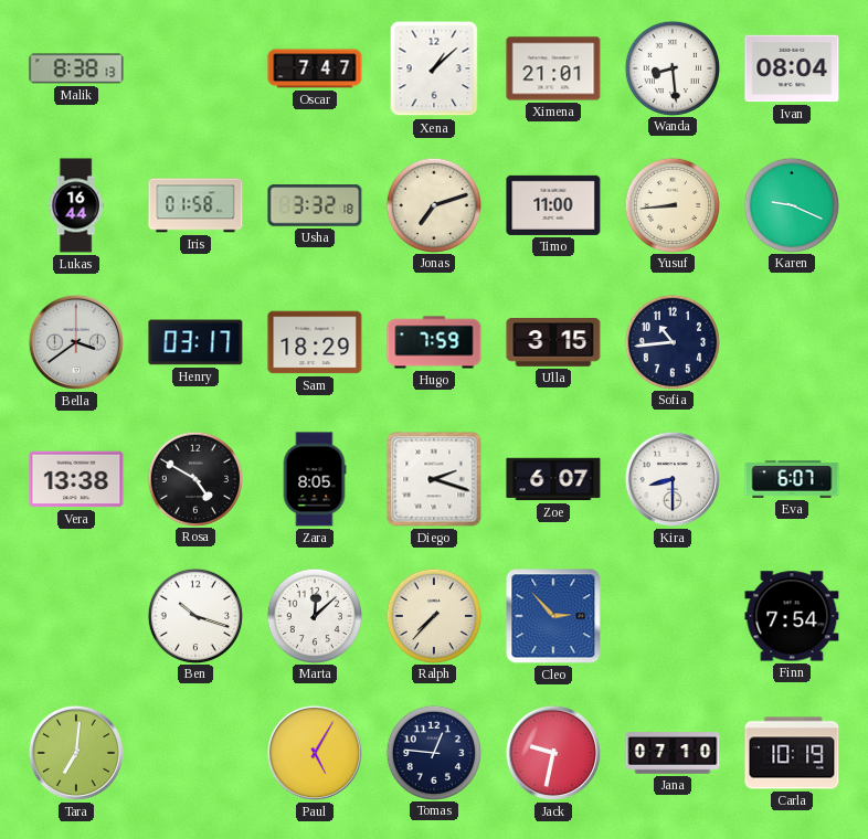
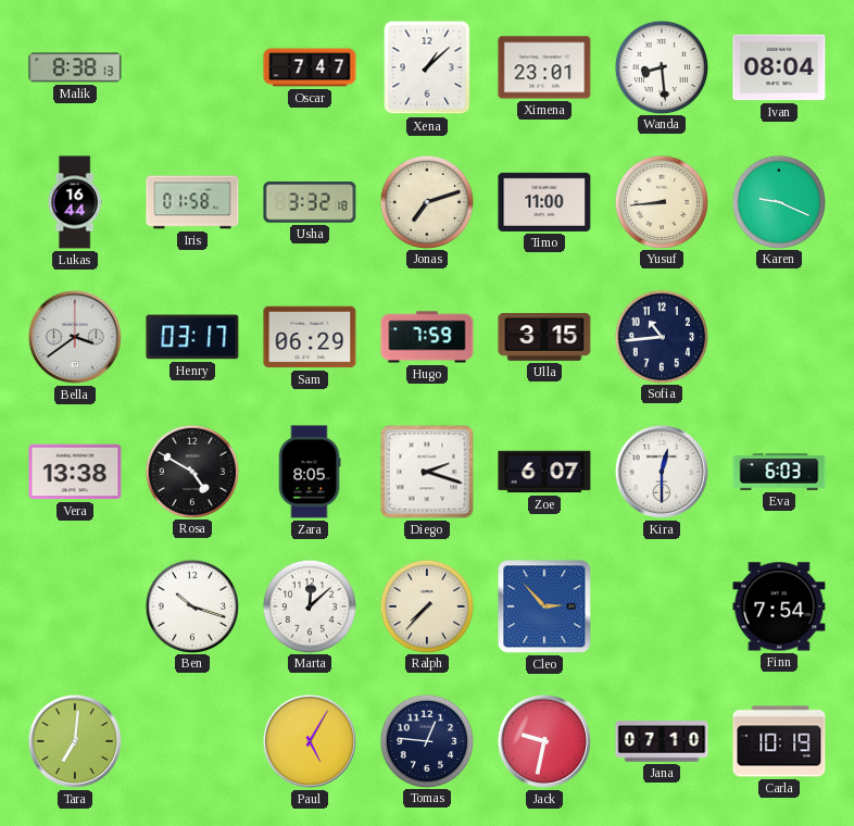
Ximena: 21:01 -> 23:01
Sam: 18:29 -> 06:29
Kira: 8:30 -> 12:30
Eva: 6:07 -> 6:03
